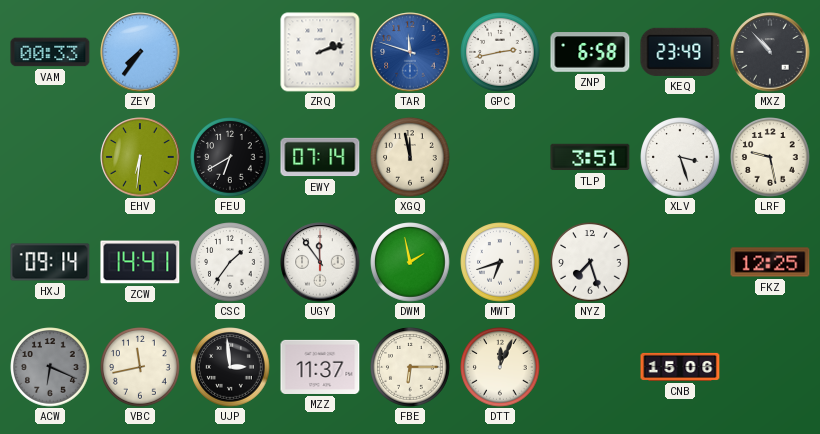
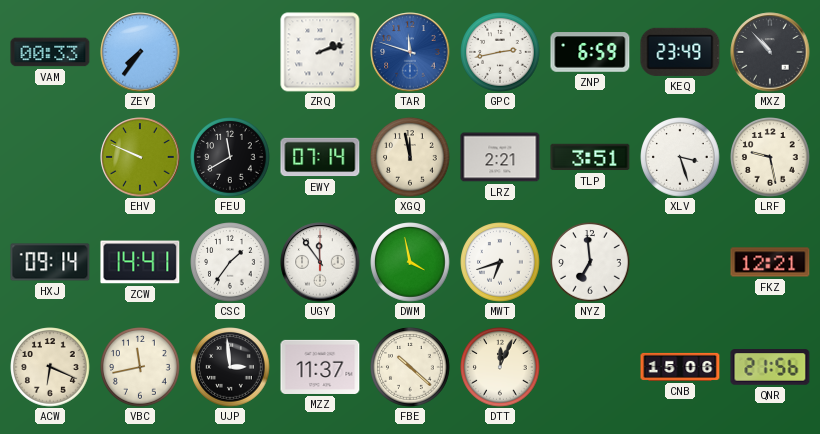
ZNP: 6:58 -> 6:59
EHV: 6:31 -> 9:49
FEU: 6:40 -> 11:40
LRZ: none -> 2:21
DWM: 1:58 -> 3:58
NYZ: 7:27 -> 6:59
FKZ: 12:25 -> 12:21
ACW dial: grey -> cream
FBE: 6:15 -> 10:22
QNR: none -> 21:56
